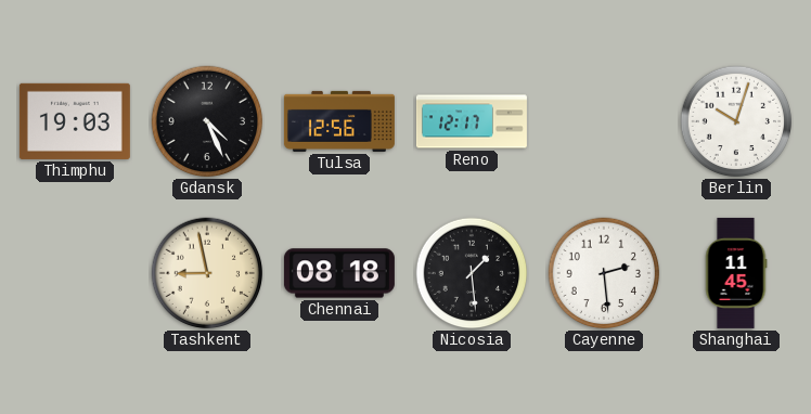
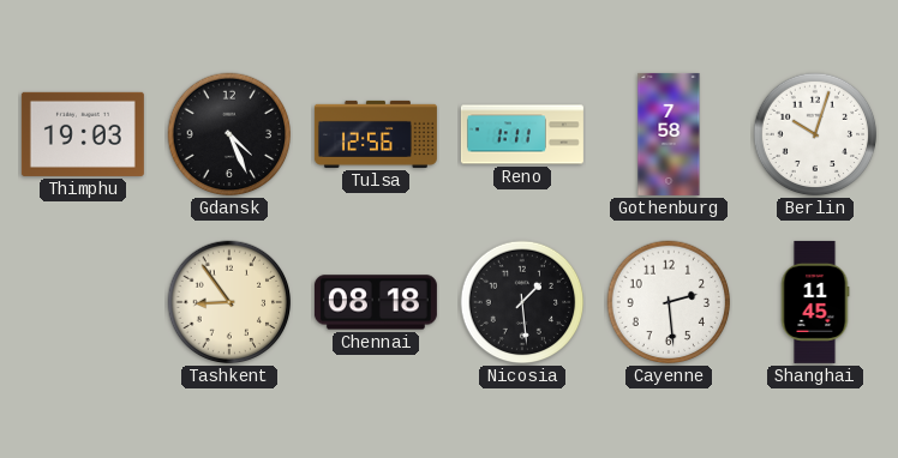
Reno: 12:17 -> 1:11
Gothenburg: none -> 7:58
Tashkent: 8:58 -> 8:54
